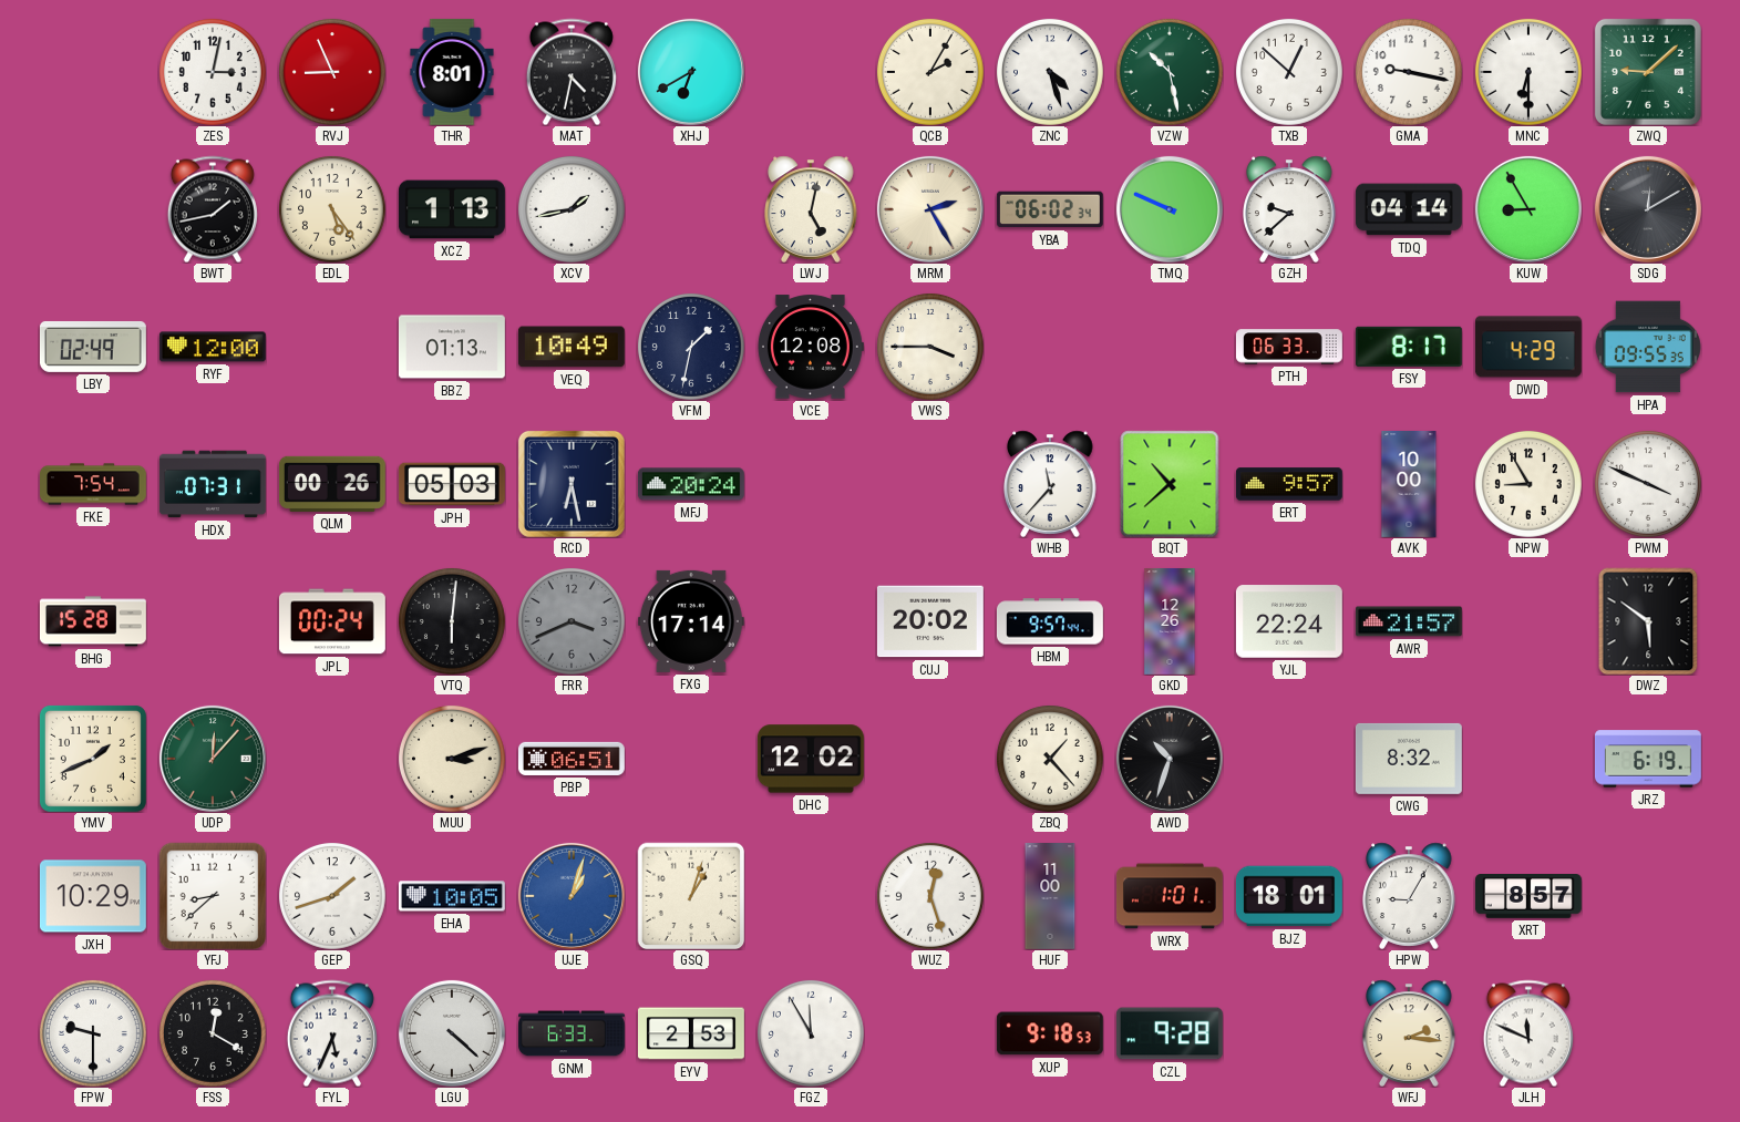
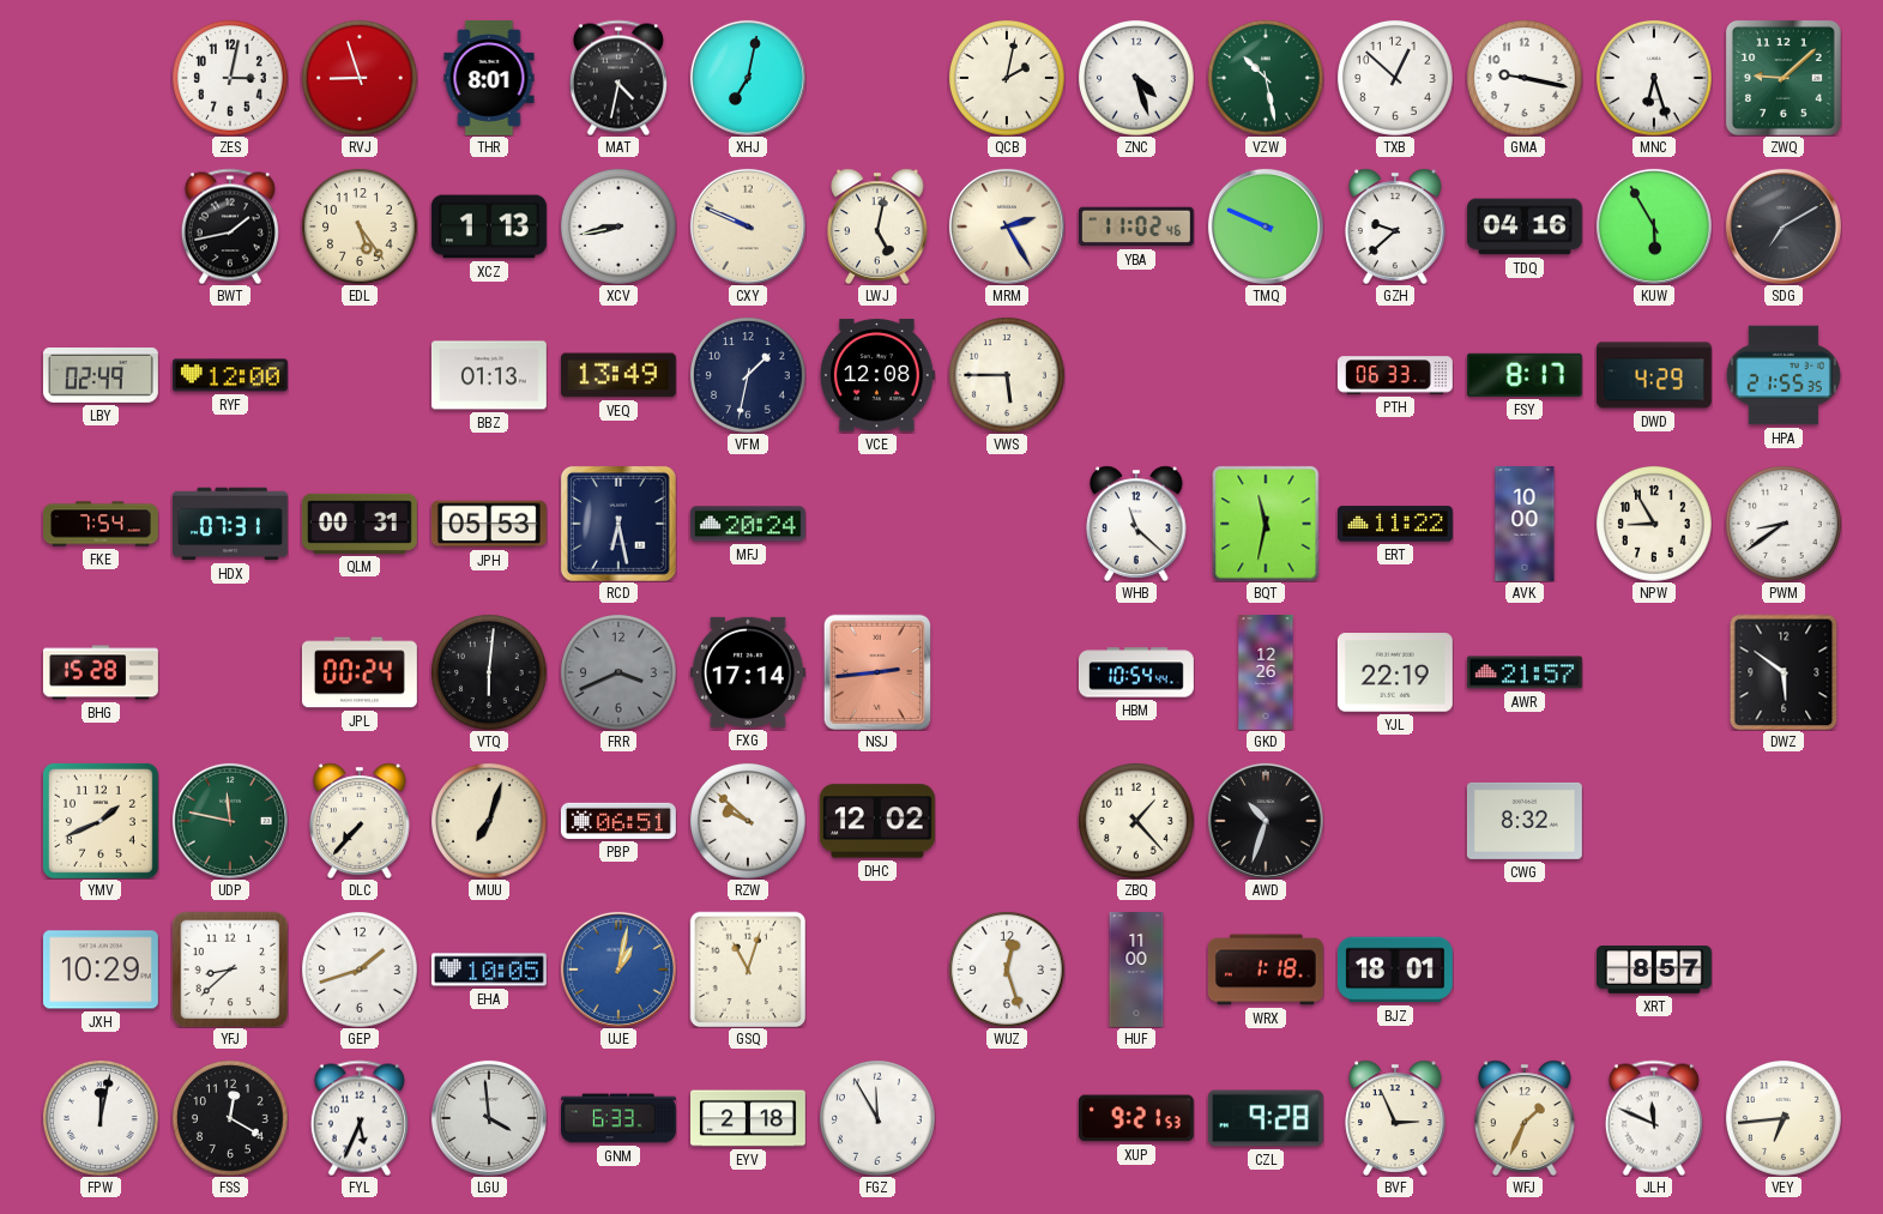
RVJ: 8:56 -> 8:57
XHJ: 6:40 -> 7:02
QCB: 2:05 -> 2:02
MNC: 6:30 -> 6:27
XCV: 1:43 -> 8:43
CXY: none -> 9:49
YBA: 06:02 -> 11:02
TDQ: 04:14 -> 04:16
KUW: 8:55 -> 5:55
SDG: 12:10 -> 7:10
VEQ: 10:49 -> 13:49
VWS: 3:45 -> 5:45
HPA: 09:55 -> 21:55
QLM: 00:26 -> 00:31
JPH: 05:03 -> 05:53
WHB: 11:37 -> 11:22
BQT: 10:38 -> 11:32
ERT: 9:57 -> 11:22
PWM: 3:49 -> 8:39
NSJ: none -> 2:44
CUJ: 20:02 -> none
HBM: 9:57 -> 10:54
YJL: 22:24 -> 22:19
UDP: 12:07 -> 11:47
DLC: none -> 7:37
MUU: 3:12 -> 7:03
RZW: none -> 9:52
JRZ: 6:19 -> none
UJE: 1:03 -> 1:02
GSQ: 1:03 -> 11:03
WRX: 1:01 -> 1:18
HPW: 9:05 -> none
FPW: 9:30 -> 12:02
LGU: 4:22 -> 3:59
EYV: 2:53 -> 2:18
XUP: 9:18 -> 9:21
BVF: none -> 2:56
WFJ: 2:16 -> 1:34
VEY: none -> 6:44
